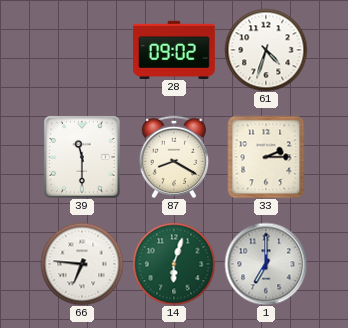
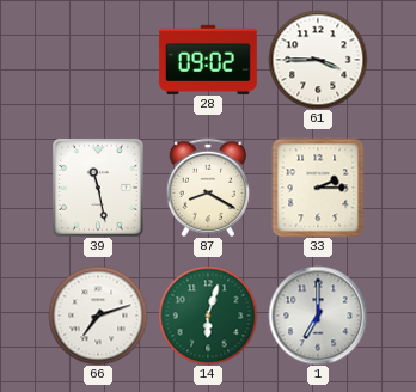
61: 4:33 -> 3:45
39: 11:30 -> 11:28
66: 6:46 -> 7:12
